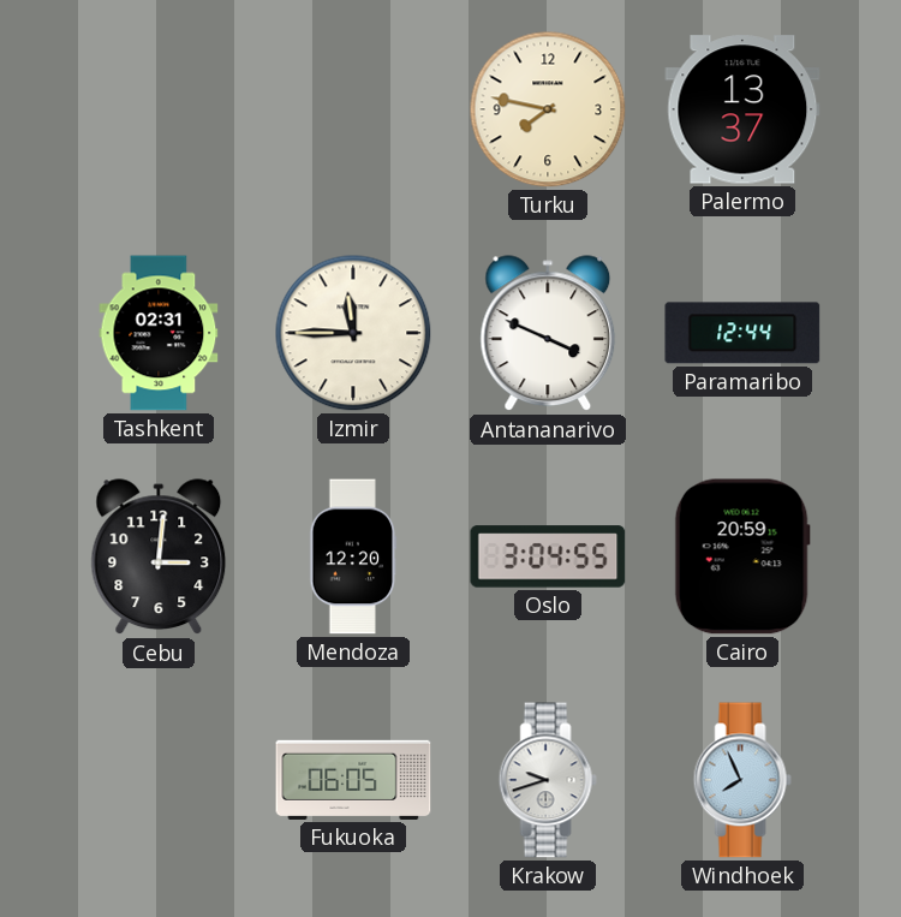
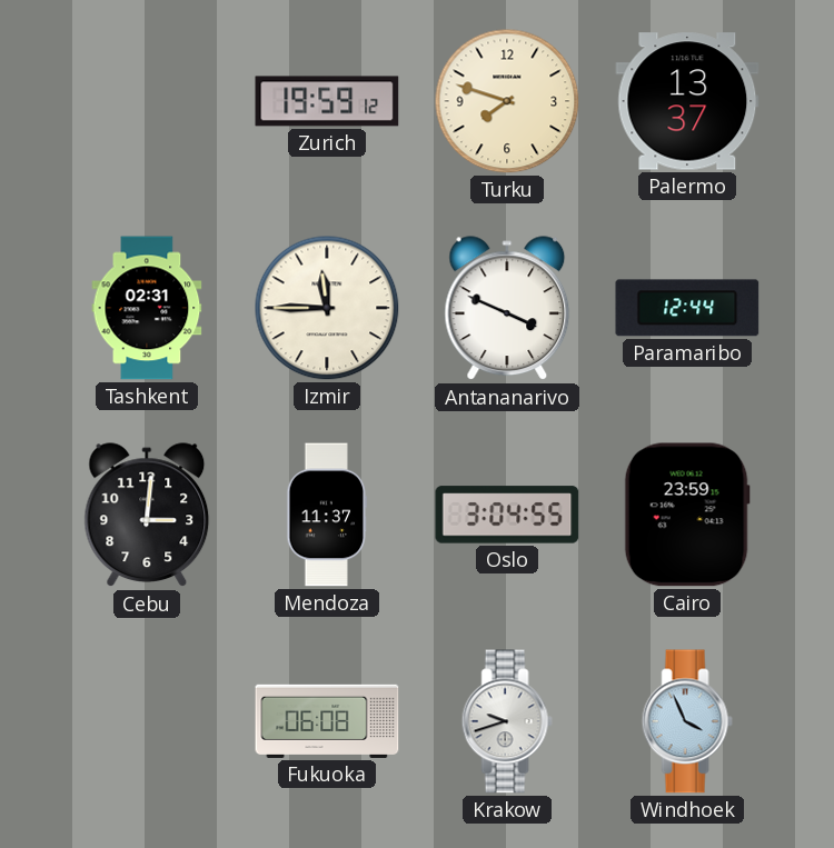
Zurich: none -> 19:59
Turku: 7:47 -> 7:48
Mendoza: 12:20 -> 11:37
Cairo: 20:59 -> 23:59
Fukuoka: 06:05 -> 06:08
Windhoek: 7:56 -> 3:56
